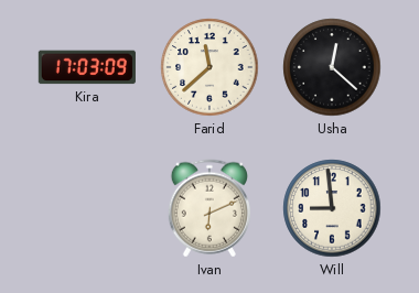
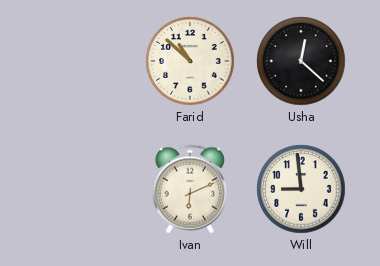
Kira: 17:03 -> none
Farid: 11:38 -> 10:52
